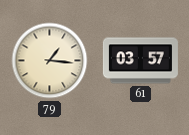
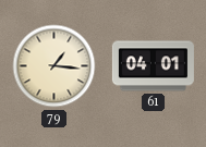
61: 03:57 -> 04:01
